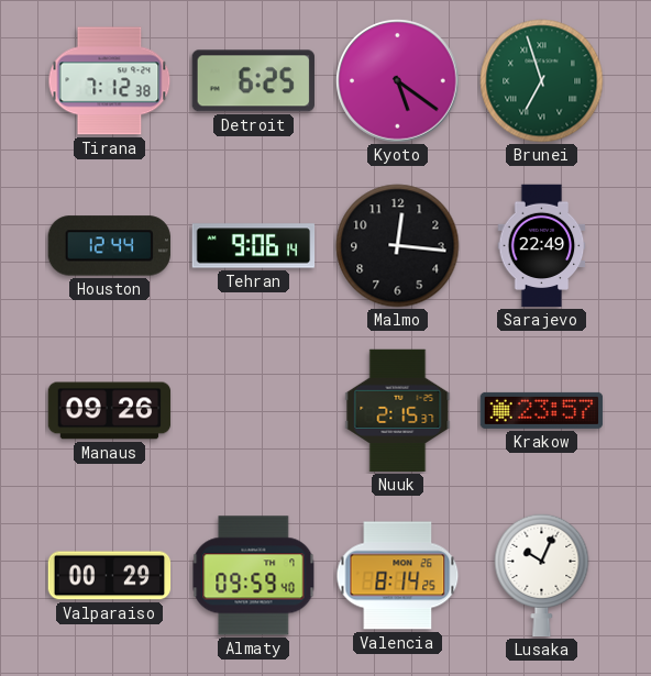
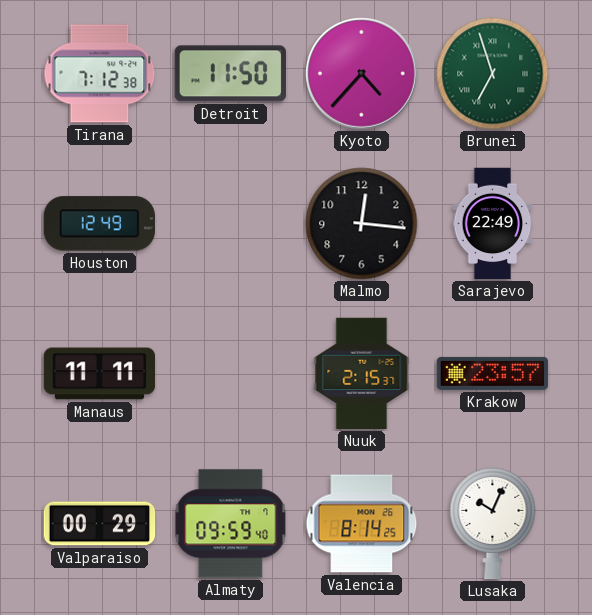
Detroit: 6:25 -> 11:50
Kyoto: 5:21 -> 4:37
Houston: 12:44 -> 12:49
Tehran: 9:06 -> none
Manaus: 09:26 -> 11:11
